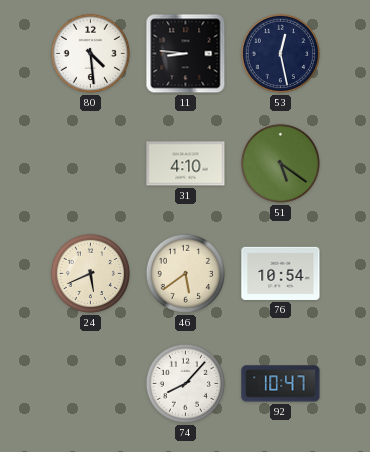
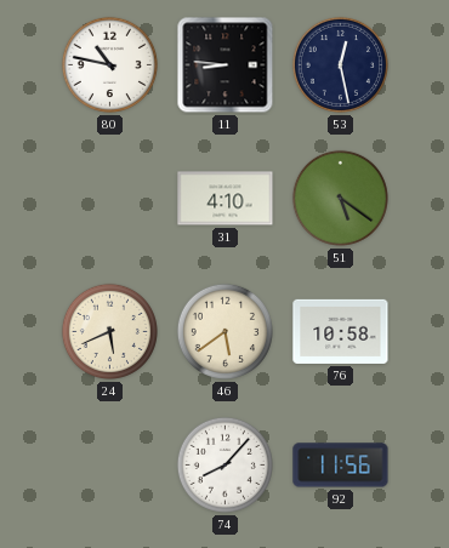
80: 4:29 -> 10:47
76: 10:54 -> 10:58
92: 10:47 -> 11:56
